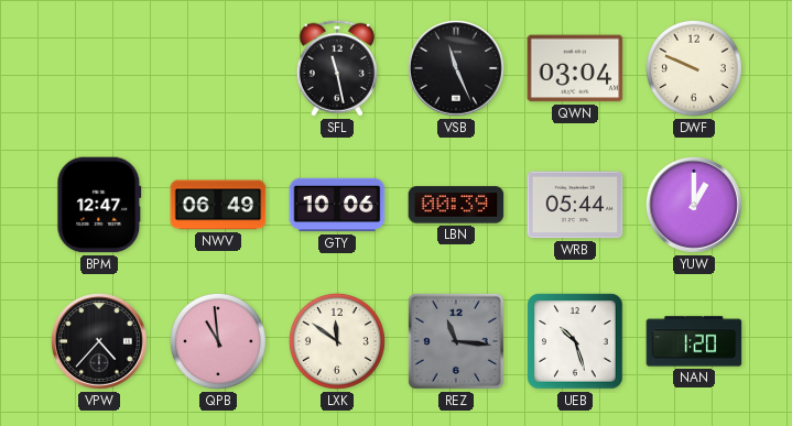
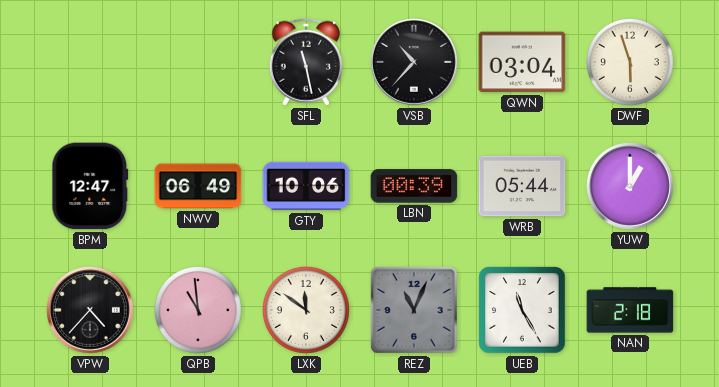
VSB: 11:26 -> 10:37
DWF: 9:49 -> 5:57
REZ: 11:16 -> 11:04
UEB: 10:27 -> 11:25
NAN: 1:20 -> 2:18
